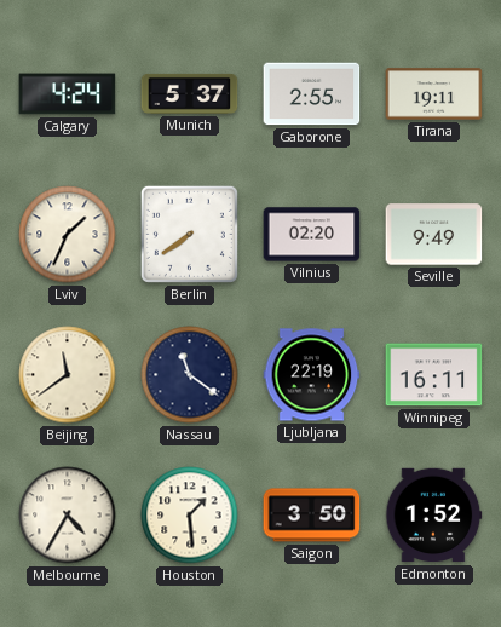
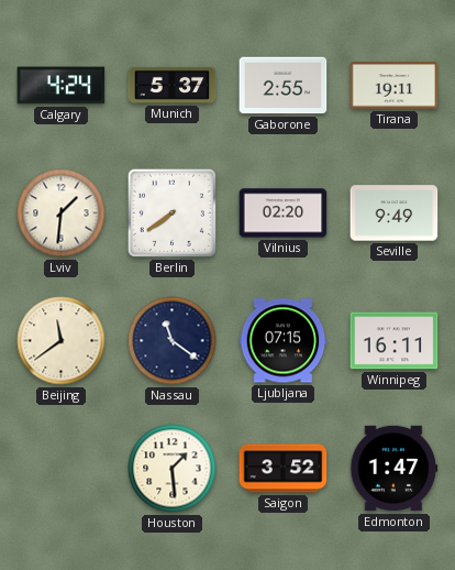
Lviv: 1:34 -> 1:31
Ljubljana: 22:19 -> 07:15
Melbourne: 4:35 -> none
Saigon: 3:50 -> 3:52
Edmonton: 1:52 -> 1:47
